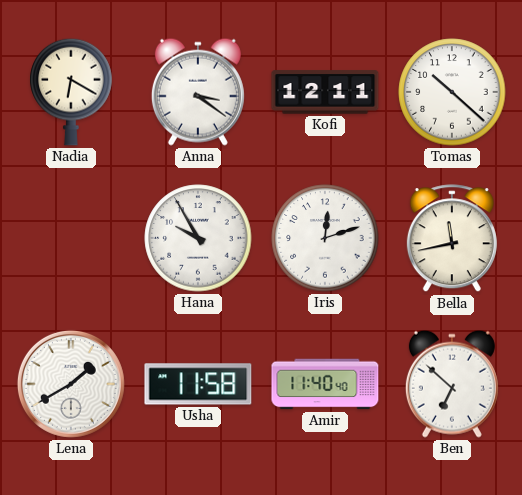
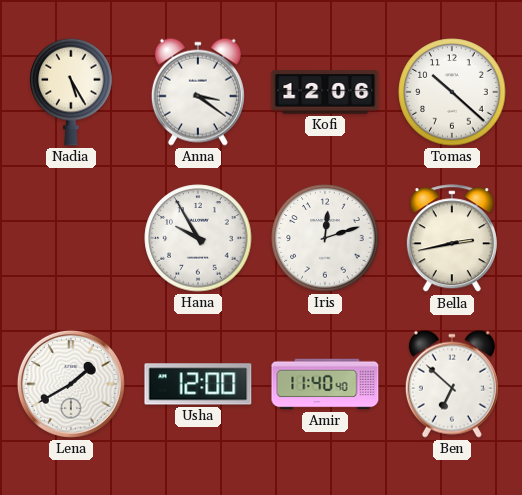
Nadia: 6:20 -> 5:25
Kofi: 12:11 -> 12:06
Bella: 11:43 -> 2:43
Usha: 11:58 -> 12:00
